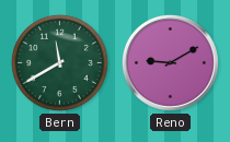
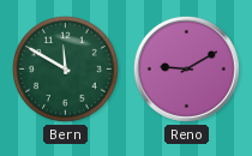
Bern: 11:40 -> 11:50
